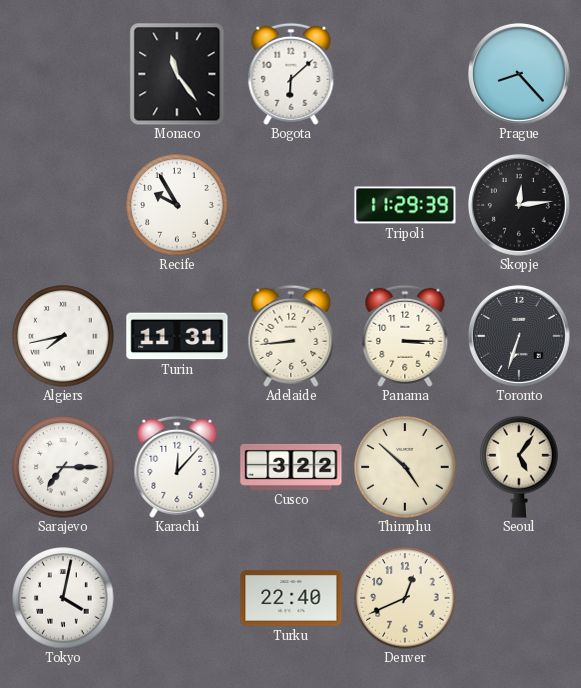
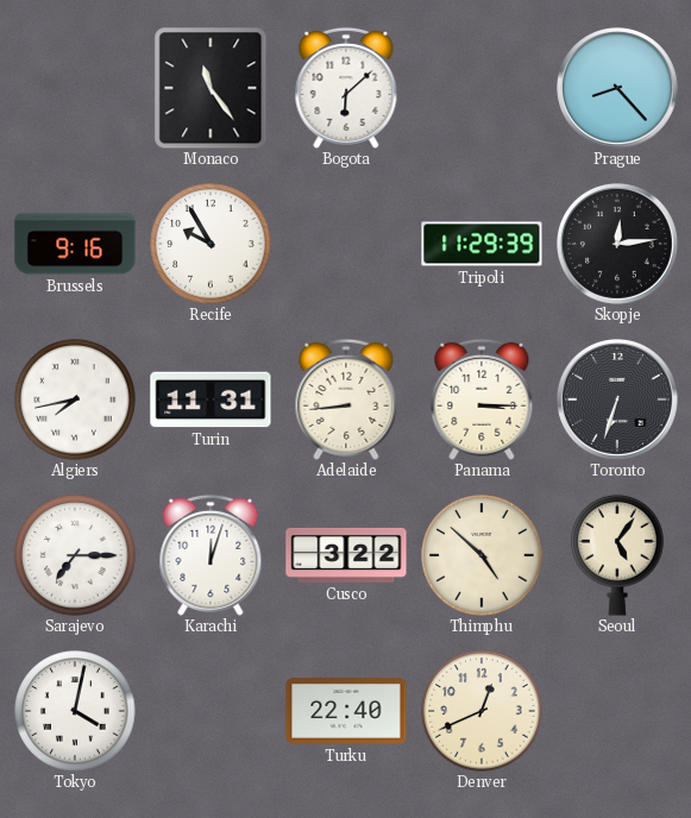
Brussels: none -> 9:16
Karachi: 12:07 -> 12:03
